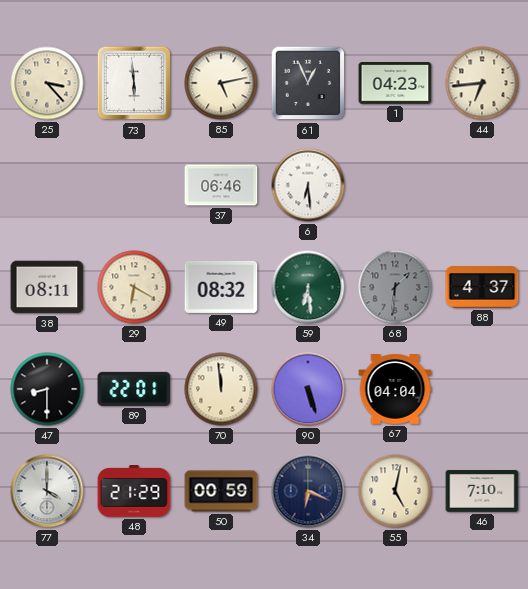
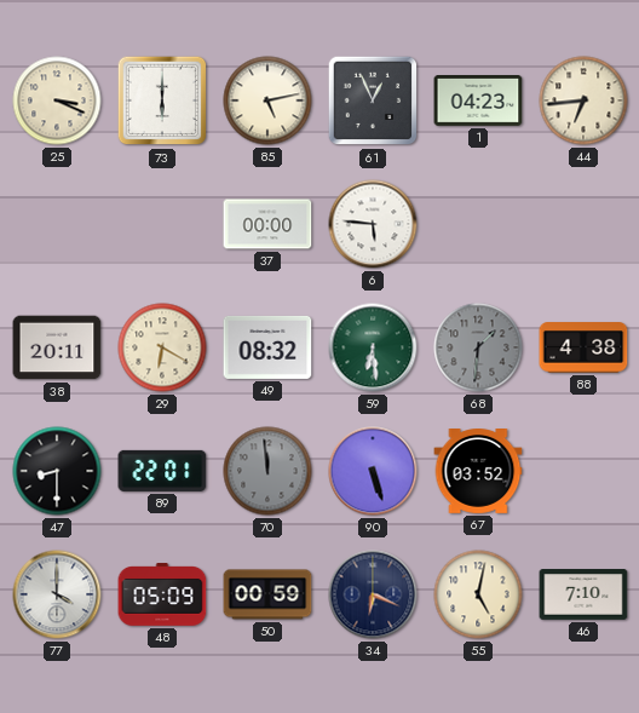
25: 3:23 -> 3:19
73: 5:59 -> 6:00
37: 06:46 -> 00:00
6: 6:29 -> 5:46
38: 08:11 -> 20:11
88: 4:37 -> 4:38
70 dial: cream -> grey
67: 04:04 -> 03:52
48: 21:29 -> 05:09
